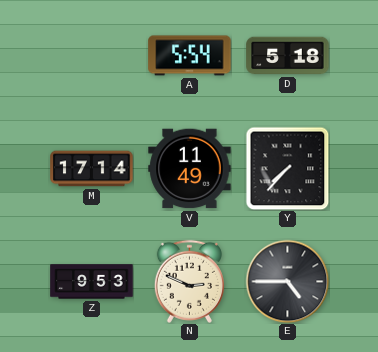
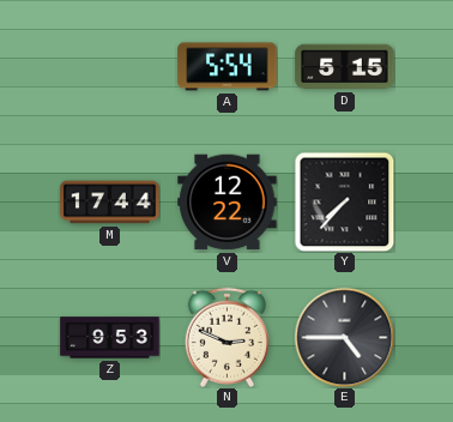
D: 5:18 -> 5:15
M: 17:14 -> 17:44
V: 11:49 -> 12:22
